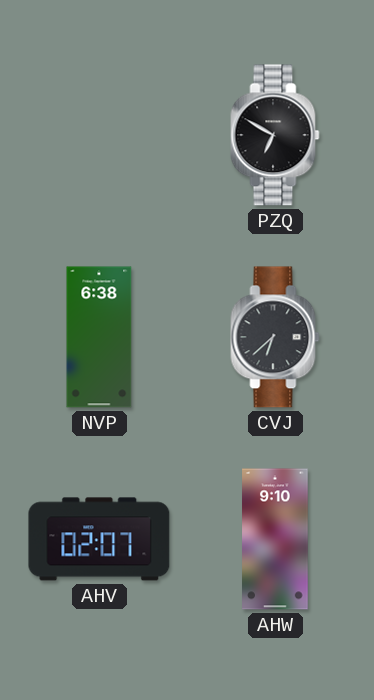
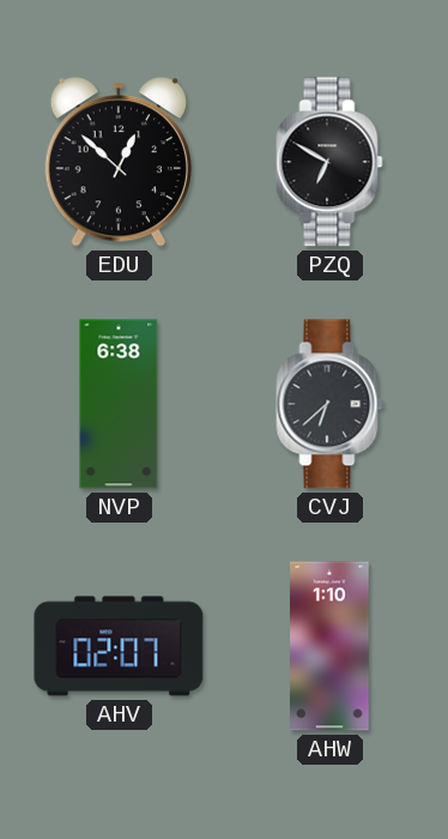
EDU: none -> 12:52
AHW: 9:10 -> 1:10
